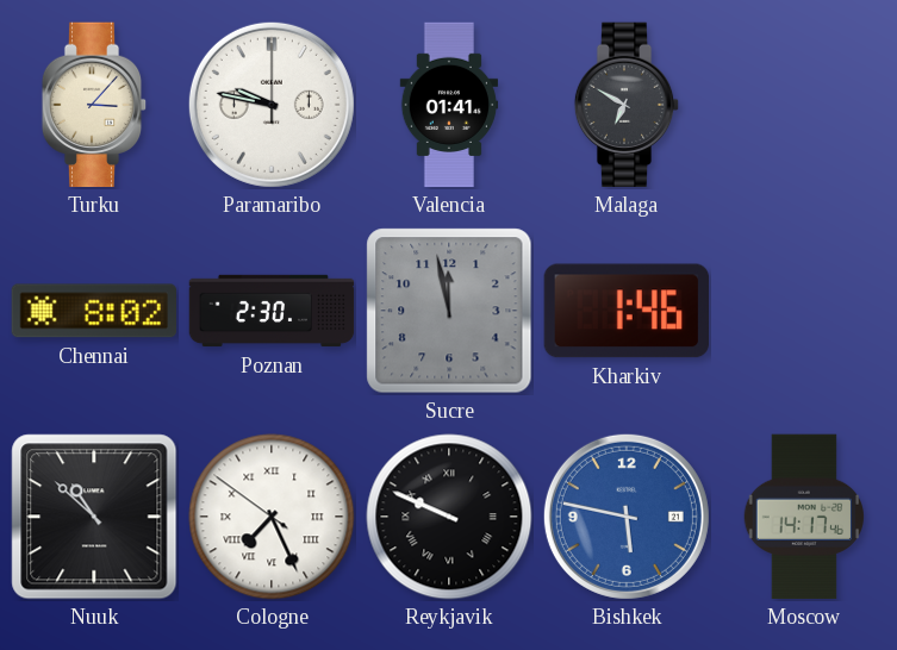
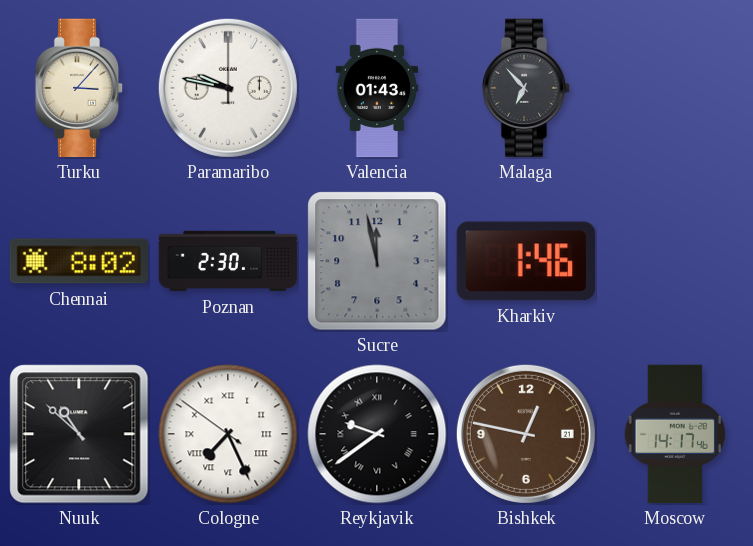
Valencia: 01:41 -> 01:43
Malaga: 6:50 -> 6:53
Reykjavik: 9:49 -> 9:39
Bishkek: 5:47 -> 12:47
Bishkek dial: blue -> brown
